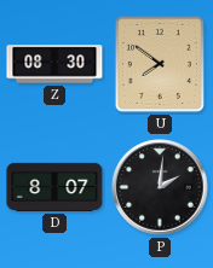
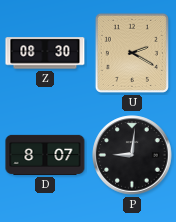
U: 7:51 -> 2:20
P: 2:01 -> 9:01
